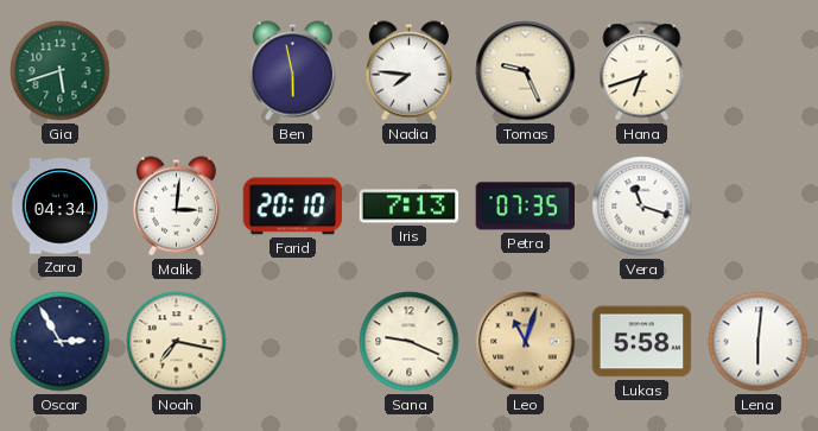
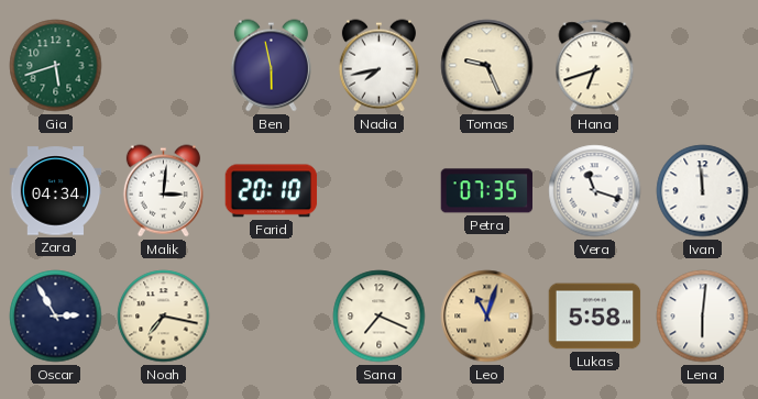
Nadia: 7:46 -> 7:43
Iris: 7:13 -> none
Ivan: none -> 11:59
Sana: 9:19 -> 7:19
